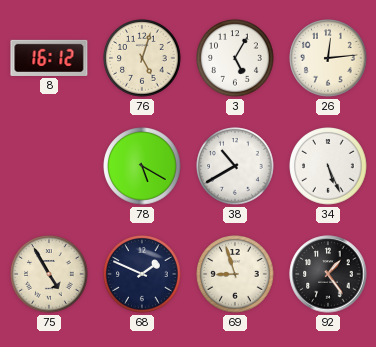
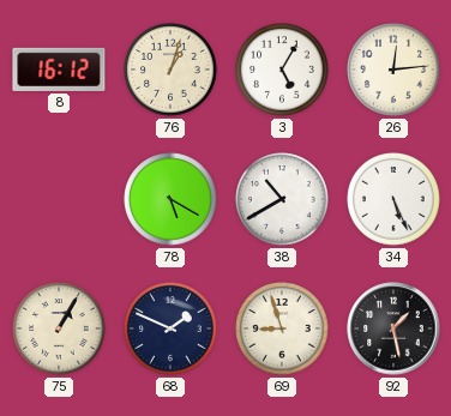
76: 5:03 -> 1:03
75: 4:55 -> 1:05
92: 1:24 -> 1:28
